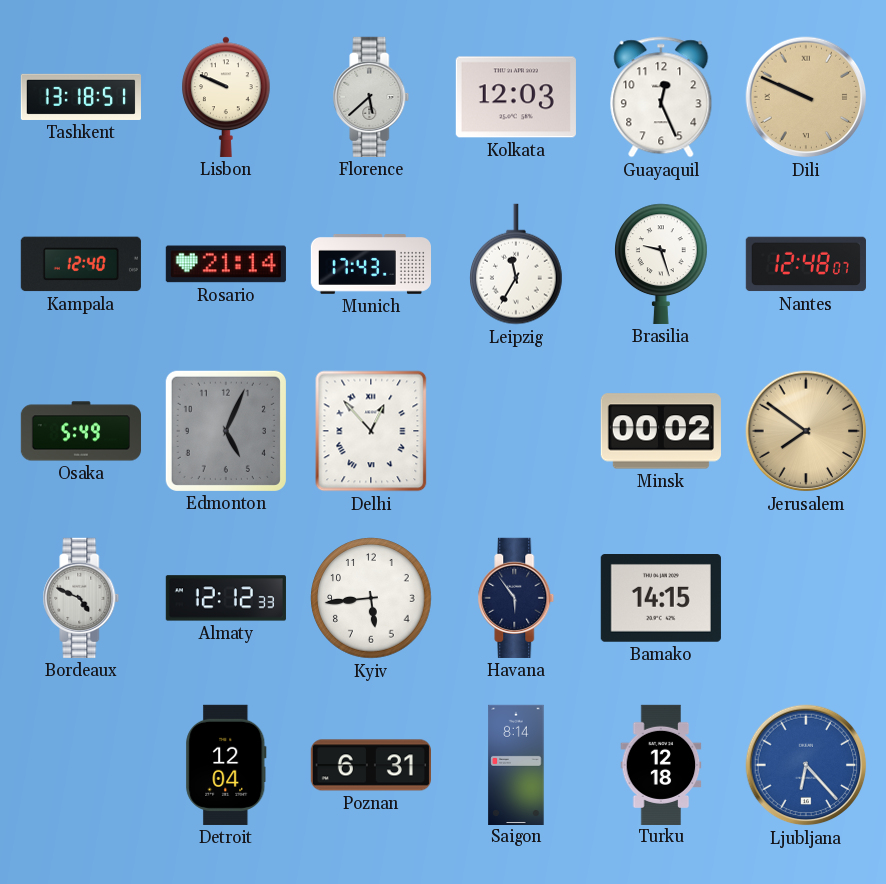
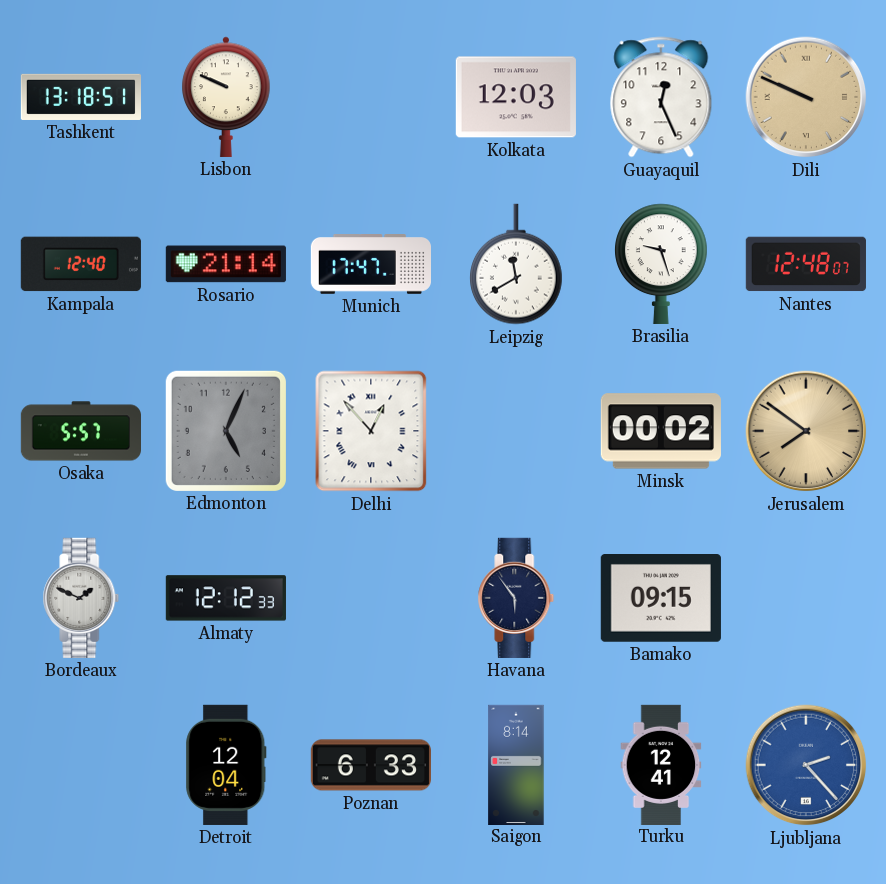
Florence: 5:38 -> none
Munich: 17:43 -> 17:47
Leipzig: 11:35 -> 11:40
Osaka: 5:49 -> 5:57
Bordeaux: 4:49 -> 1:49
Kyiv: 5:44 -> none
Bamako: 14:15 -> 09:15
Poznan: 6:31 -> 6:33
Turku: 12:18 -> 12:41
Ljubljana: 6:23 -> 2:23
